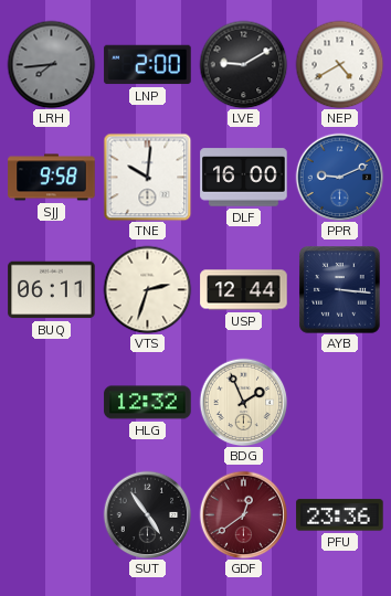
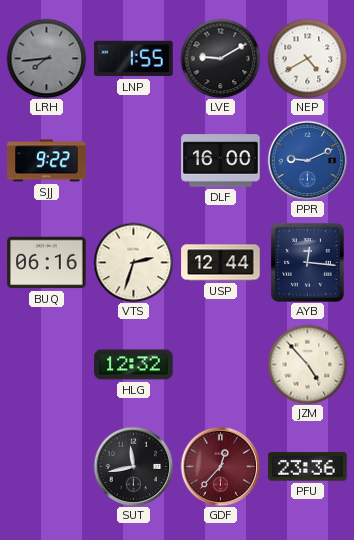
LNP: 2:00 -> 1:55
SJJ: 9:58 -> 9:22
TNE: 10:01 -> none
BUQ: 06:11 -> 06:16
AYB: 3:16 -> 12:16
BDG: 1:56 -> none
JZM: none -> 4:53
SUT: 4:54 -> 11:43
GDF: 12:39 -> 12:37
